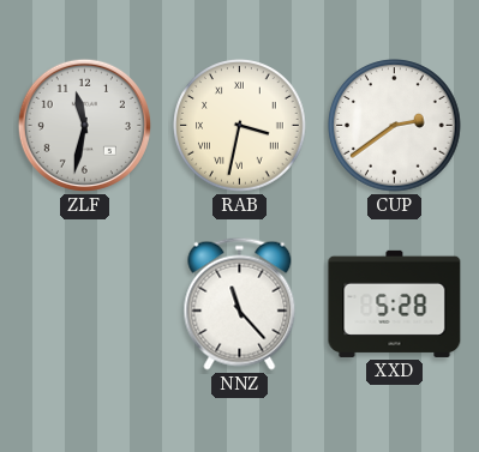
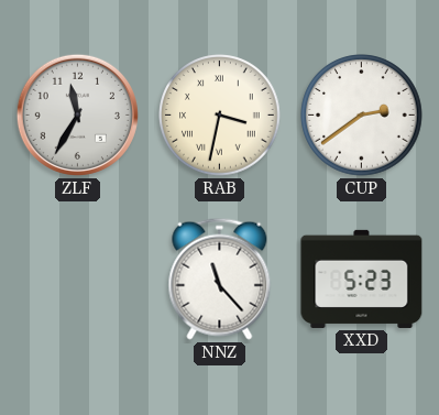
ZLF: 11:32 -> 11:35
XXD: 5:28 -> 5:23
